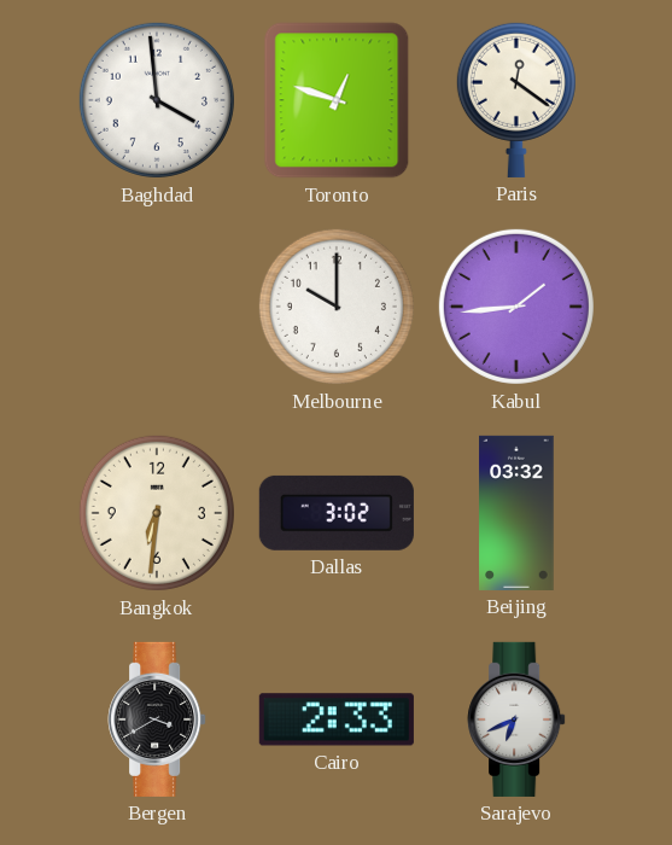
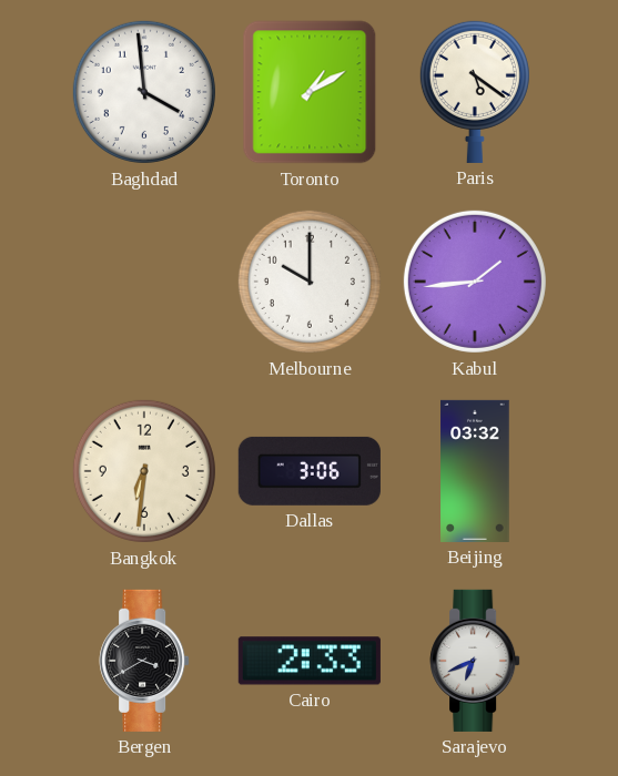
Toronto: 12:48 -> 1:10
Paris: 12:21 -> 5:21
Dallas: 3:02 -> 3:06
